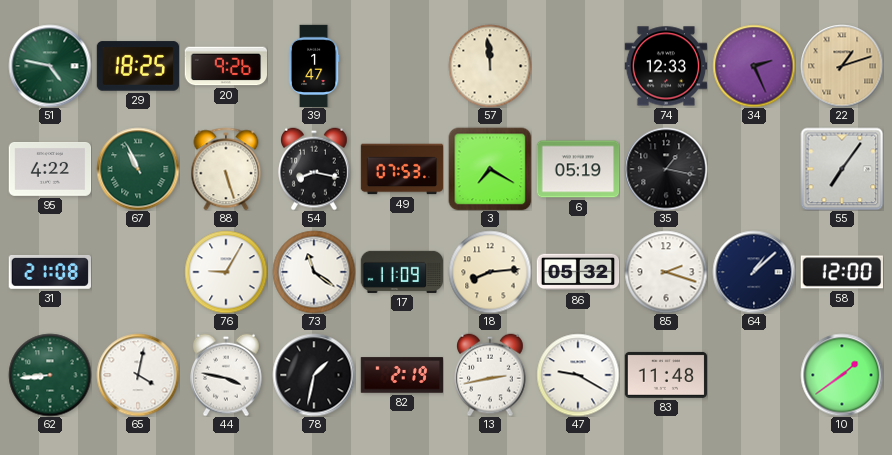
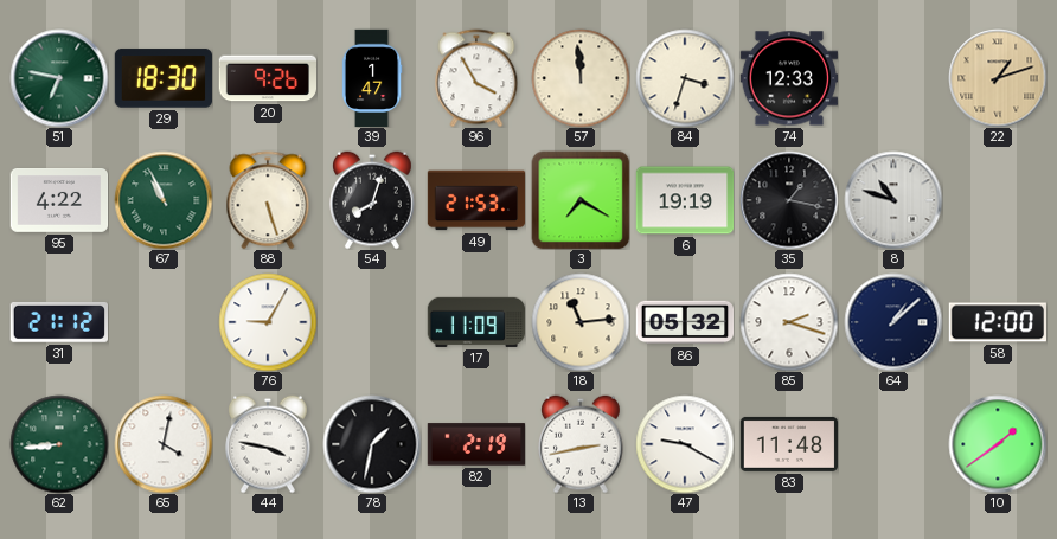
51: 4:47 -> 6:47
29: 18:25 -> 18:30
96: none -> 3:55
84: none -> 3:33
34: 2:26 -> none
54: 8:17 -> 8:03
49: 07:53 -> 21:53
6: 05:19 -> 19:19
8: none -> 10:48
55: 7:06 -> none
31: 21:08 -> 21:12
73: 11:21 -> none
18: 8:14 -> 11:14
